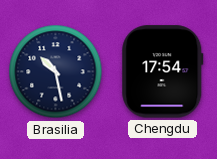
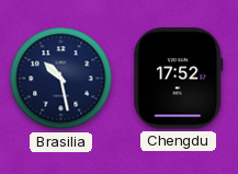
Chengdu: 17:54 -> 17:52
